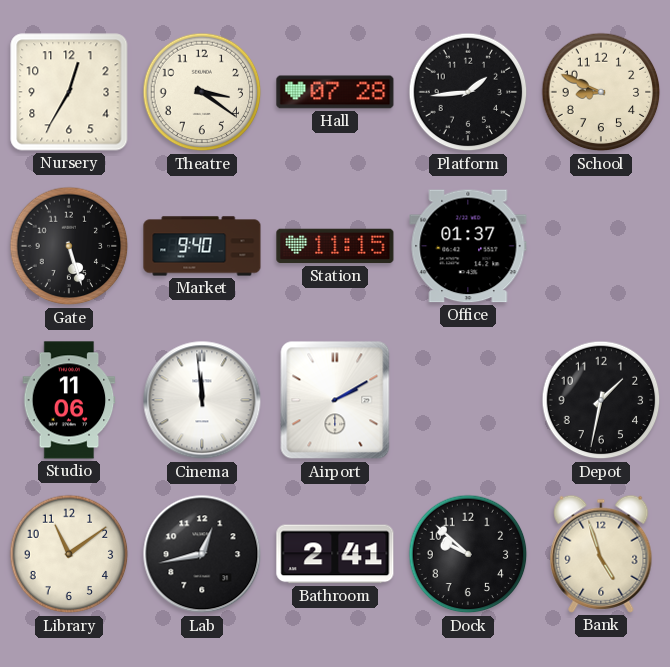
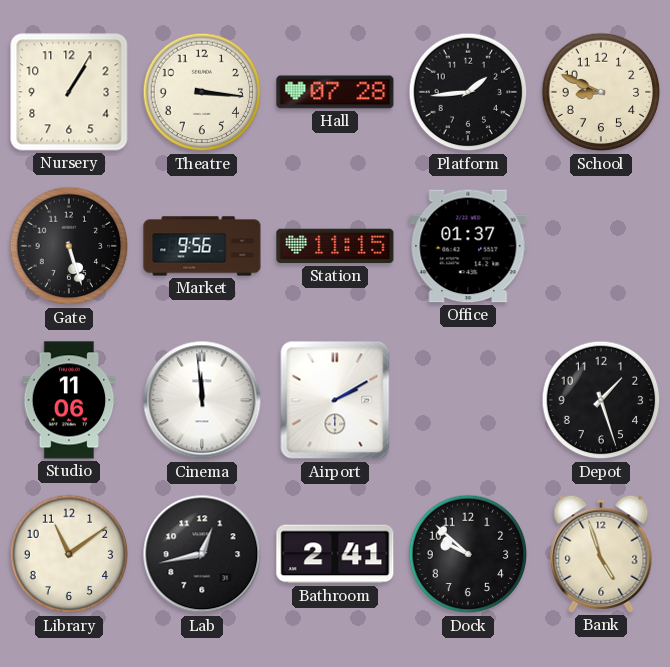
Nursery: 12:35 -> 1:05
Theatre: 3:21 -> 3:16
Market: 9:40 -> 9:56
Depot: 1:32 -> 1:27
